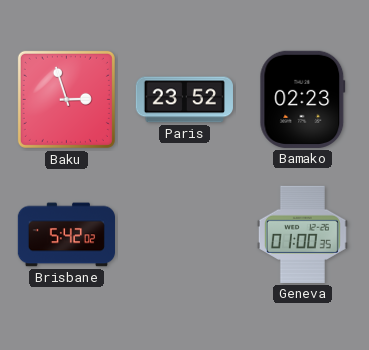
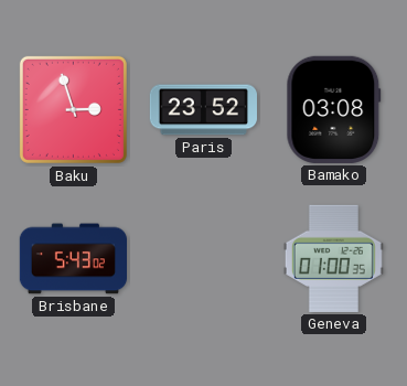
Bamako: 02:23 -> 03:08
Brisbane: 5:42 -> 5:43
